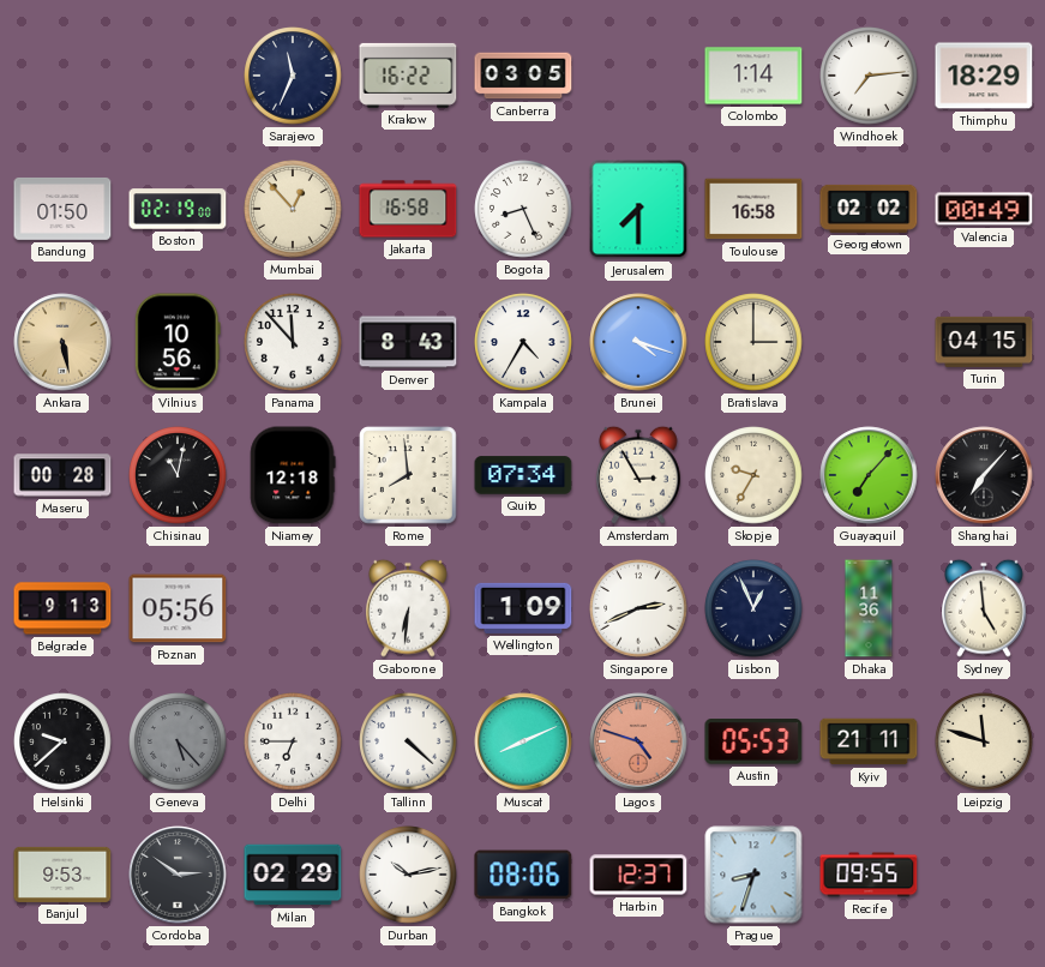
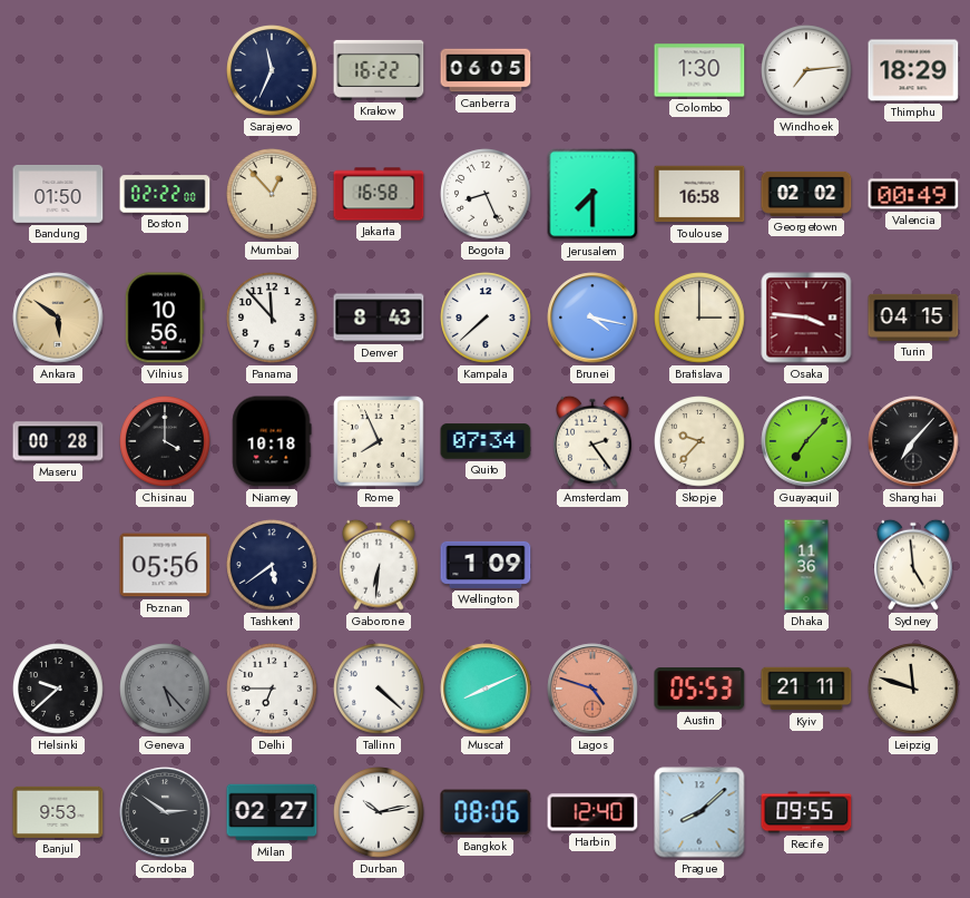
Canberra: 03:05 -> 06:05
Colombo: 1:14 -> 1:30
Boston: 02:19 -> 02:22
Ankara: 5:28 -> 5:51
Kampala: 4:35 -> 7:38
Brunei: 4:18 -> 4:17
Osaka: none -> 3:46
Chisinau: 11:02 -> 4:00
Niamey: 12:18 -> 10:18
Rome: 7:59 -> 7:56
Amsterdam: 2:55 -> 2:24
Skopje: 9:35 -> 9:37
Belgrade: 9:13 -> none
Tashkent: none -> 5:39
Singapore: 2:41 -> none
Lisbon: 12:56 -> none
Milan: 02:29 -> 02:27
Harbin: 12:37 -> 12:40
Prague: 8:33 -> 8:08
